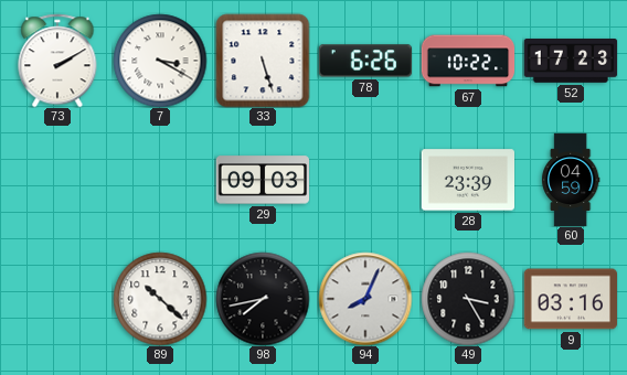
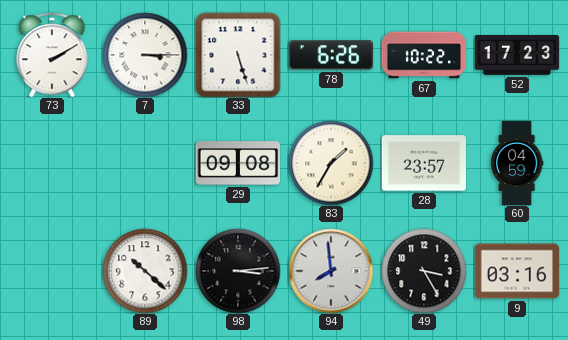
7: 3:20 -> 3:15
29: 09:03 -> 09:08
83: none -> 1:35
28: 23:39 -> 23:57
98: 7:43 -> 3:14
94: 8:04 -> 7:59
